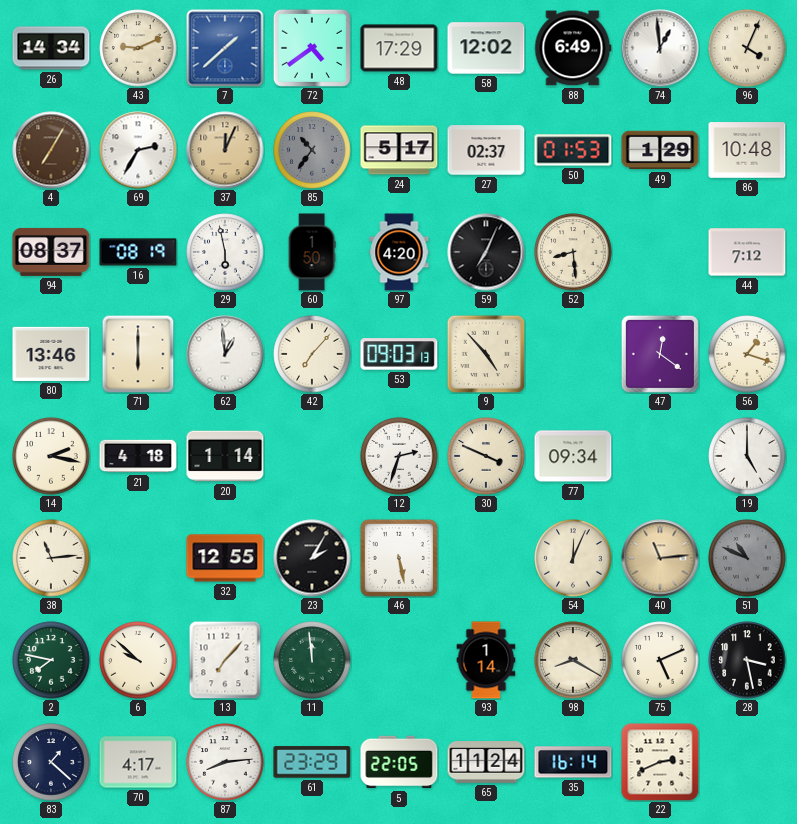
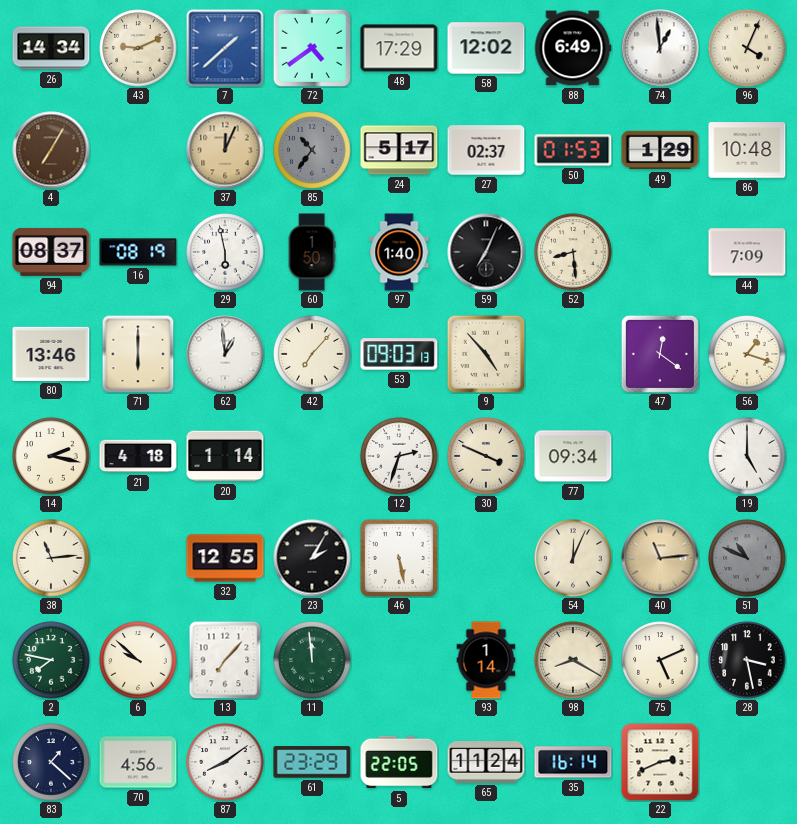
69: 2:35 -> none
97: 4:20 -> 1:40
44: 7:12 -> 7:09
70: 4:17 -> 4:56
87: 8:14 -> 8:09
